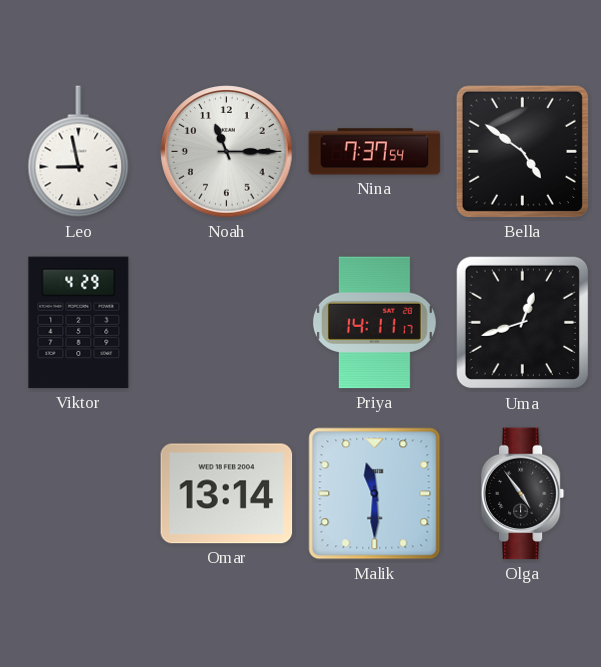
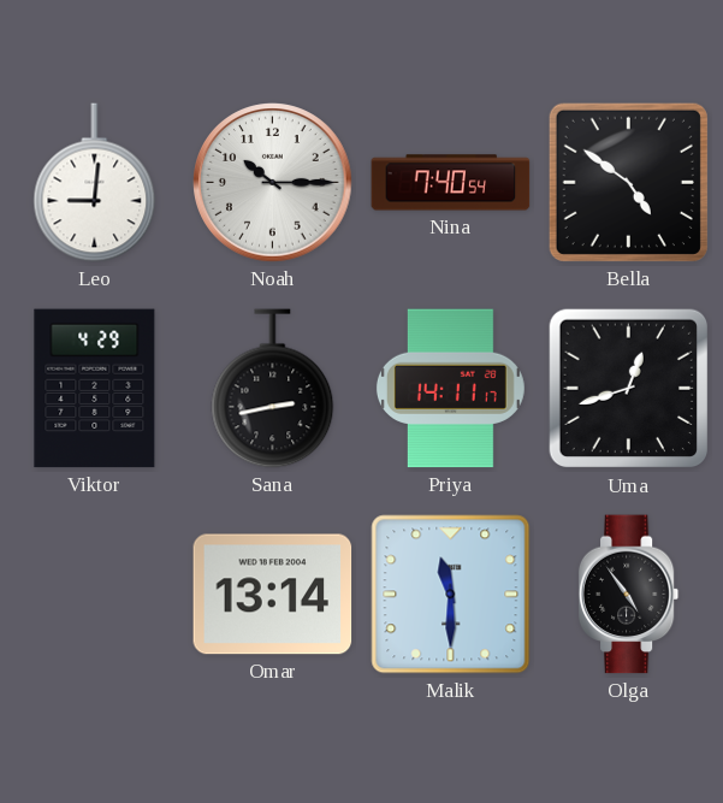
Leo: 8:58 -> 9:01
Noah: 11:15 -> 10:15
Nina: 7:37 -> 7:40
Sana: none -> 2:43
